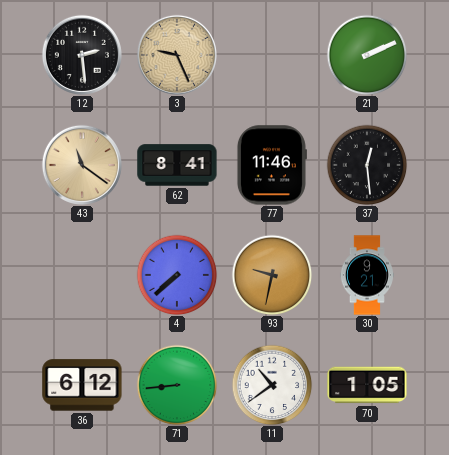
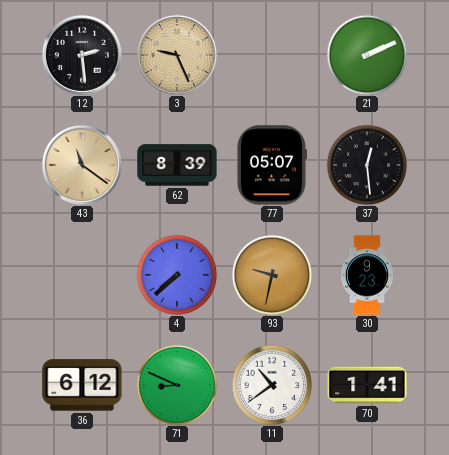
62: 8:41 -> 8:39
77: 11:46 -> 05:07
30: 9:21 -> 9:23
71: 8:44 -> 8:49
70: 1:05 -> 1:41
